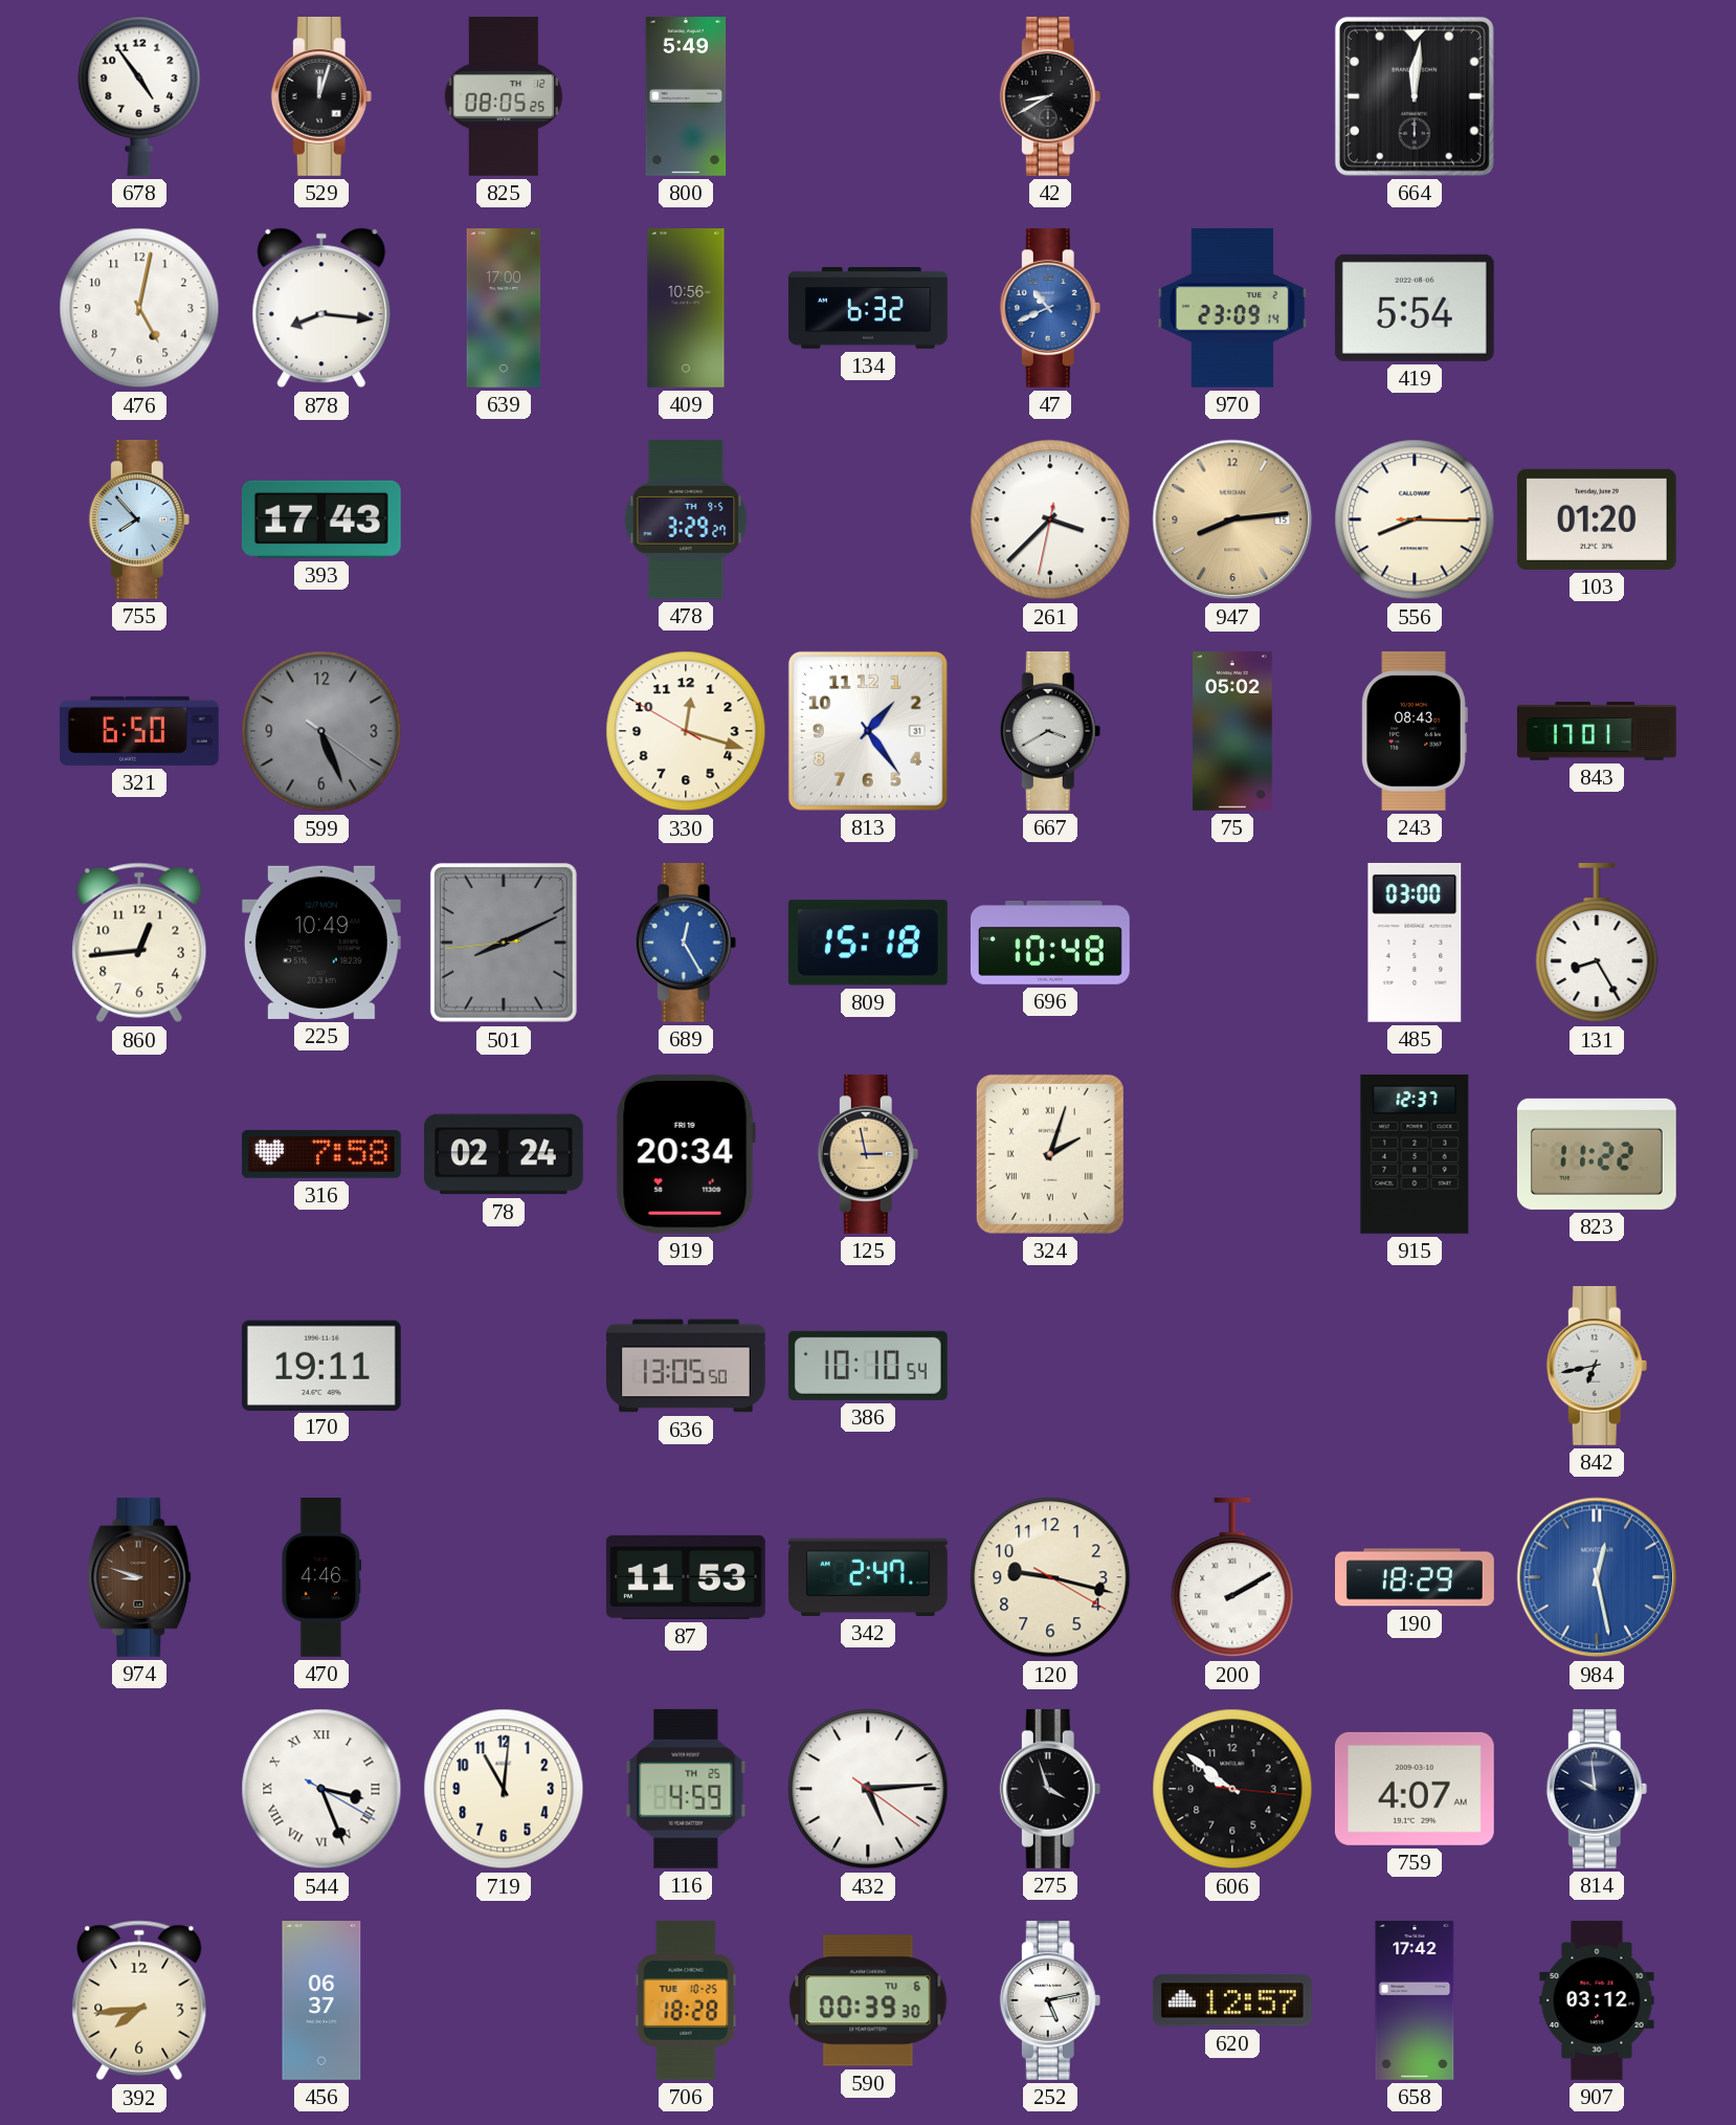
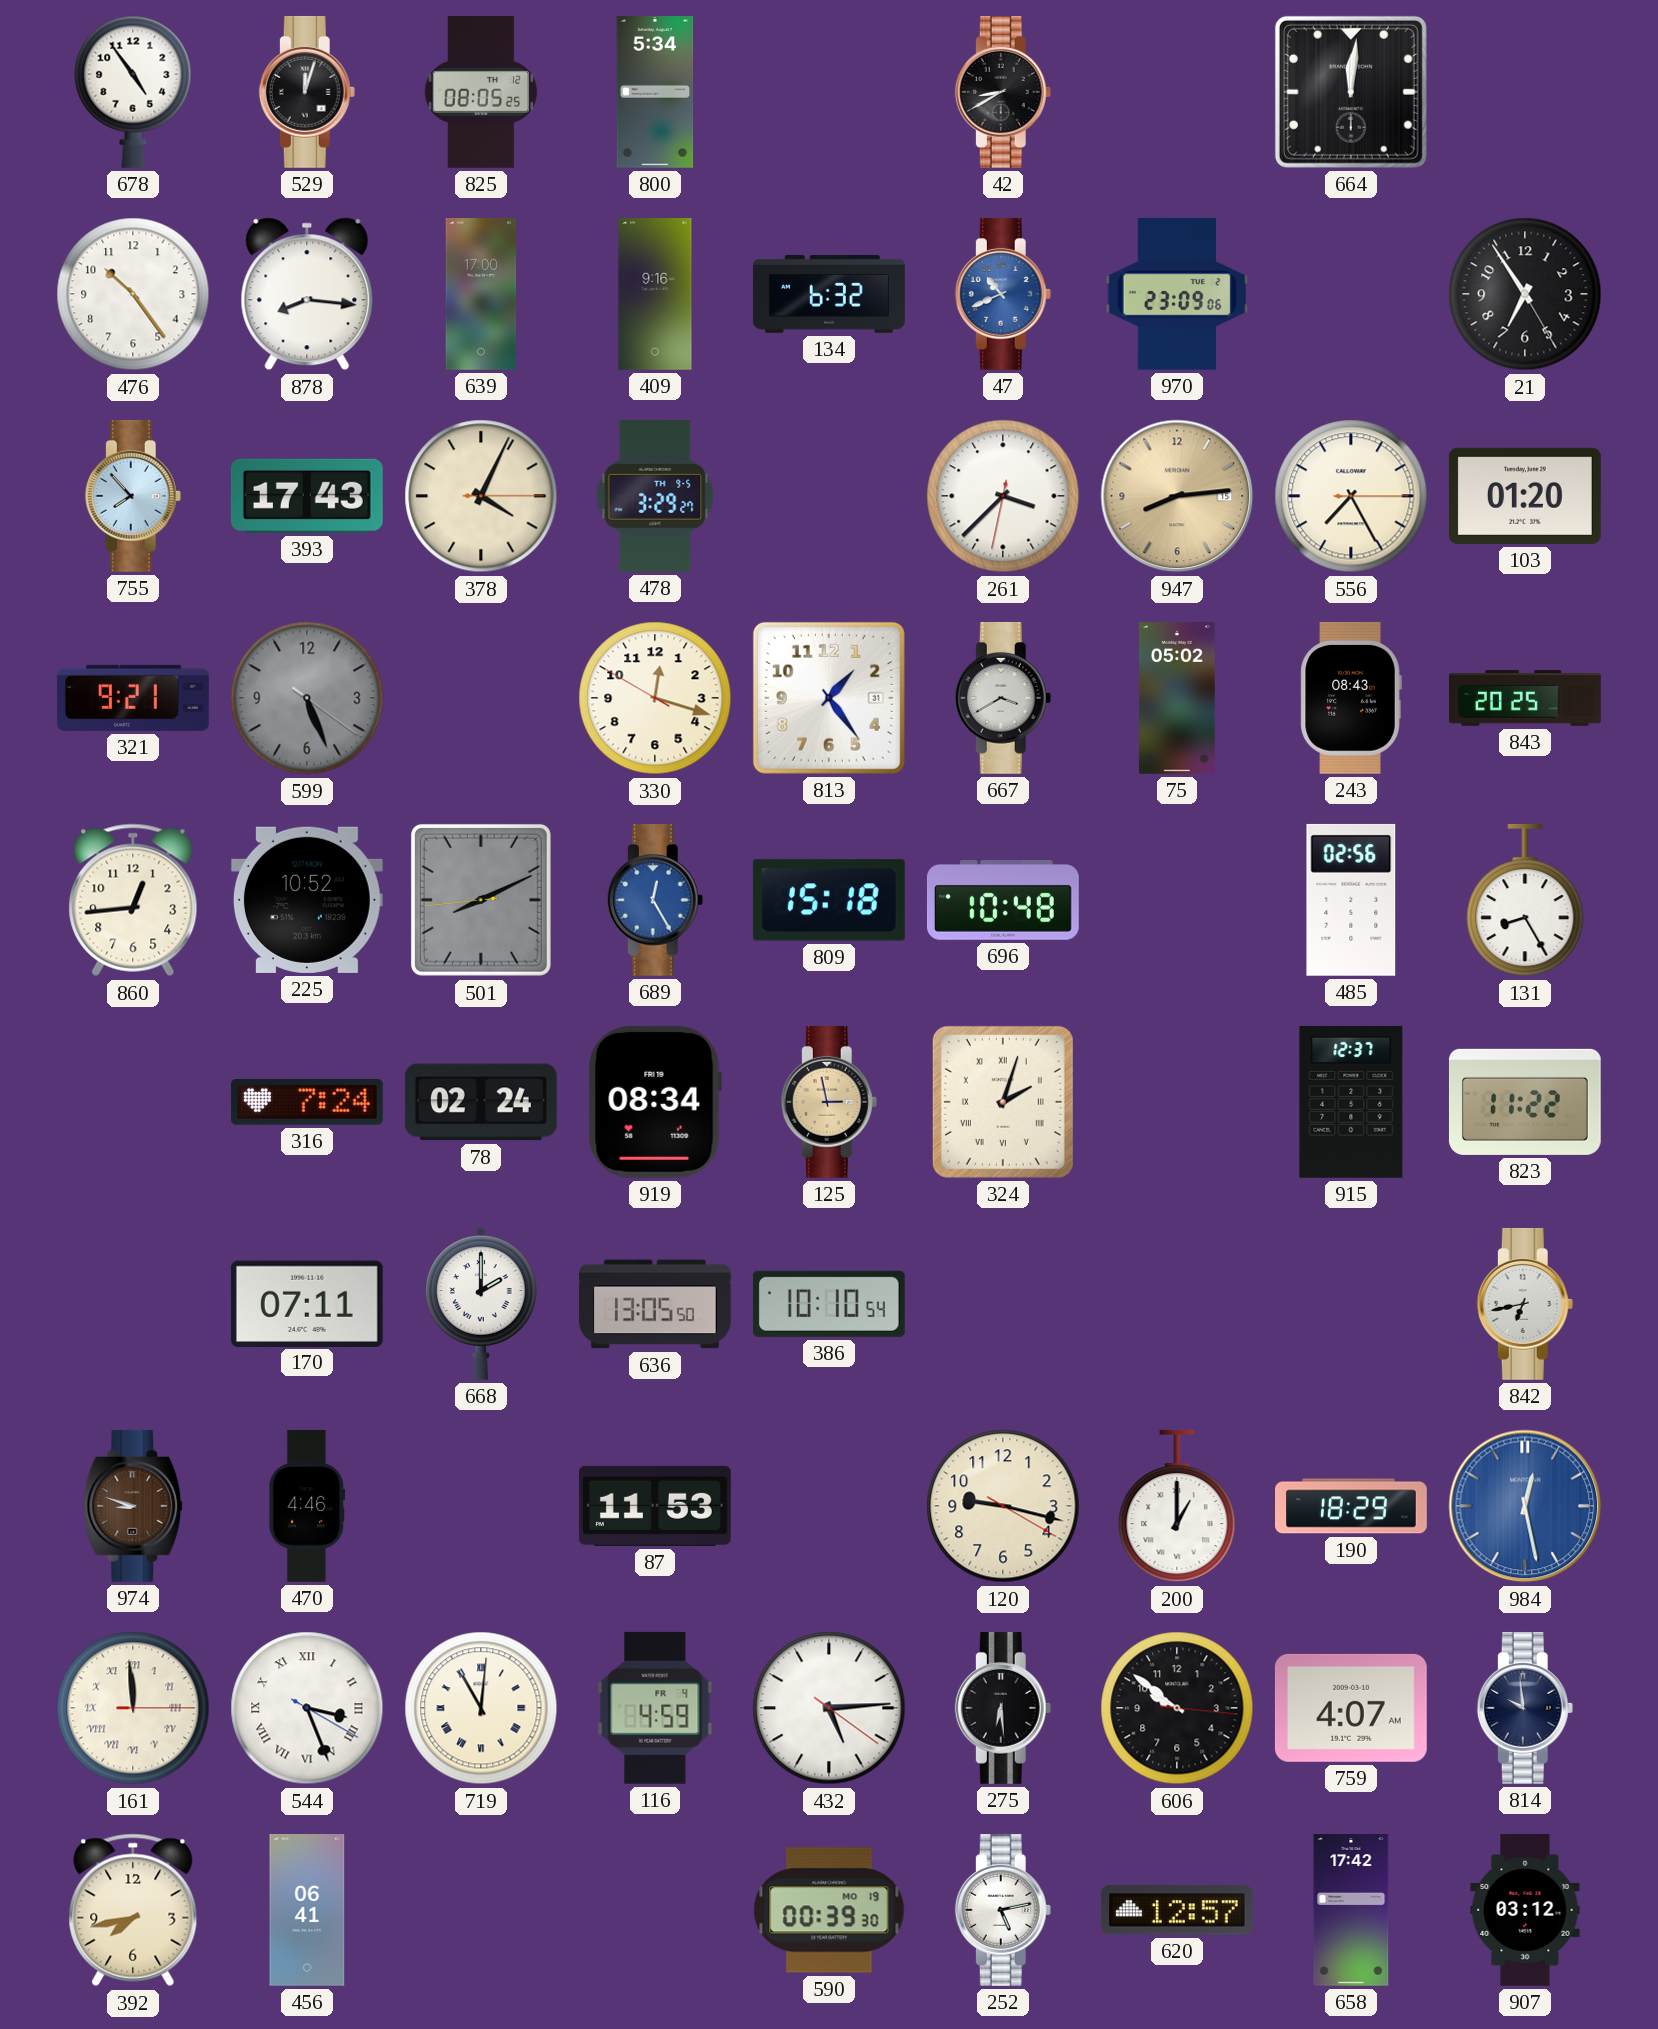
800: 5:49 -> 5:34
476: 5:02 -> 10:24
409: 10:56 -> 9:16
970: 23:09:14 -> 23:09:06
419: 5:54 -> none
21: none -> 6:54
378: none -> 4:04
556: 8:15 -> 7:25
321: 6:50 -> 9:21
843: 17:01 -> 20:25
225: 10:49 -> 10:52
485: 03:00 -> 02:56
316: 7:58 -> 7:24
919: 20:34 -> 08:34
170: 19:11 -> 07:11
668: none -> 2:00
342: 2:47 -> none
200: 2:10 -> 1:00
161: none -> 11:59
719 numerals: Arabic -> Roman
116 date: TH 25 -> FR 4
275: 3:57 -> 6:29
392: 7:44 -> 7:43
456: 06:37 -> 06:41
706: 18:28 -> none
590 date: TU 6 -> MO 19
